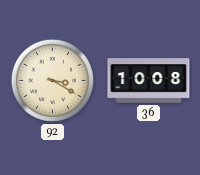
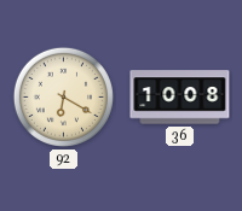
92: 3:20 -> 6:20
